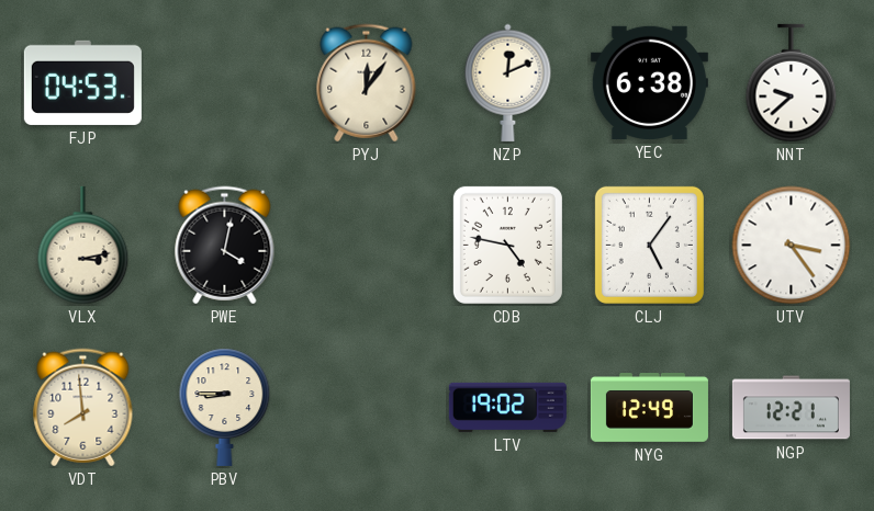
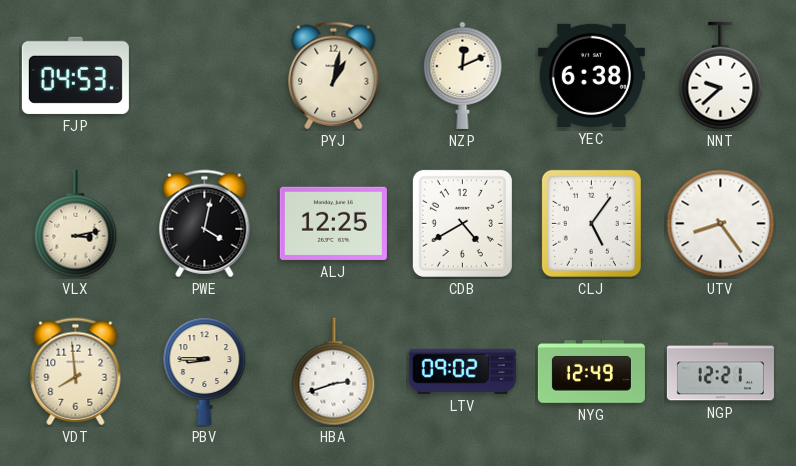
PYJ: 12:06 -> 1:02
ALJ: none -> 12:25
CDB: 4:47 -> 4:40
UTV: 3:24 -> 8:24
HBA: none -> 2:42
LTV: 19:02 -> 09:02
